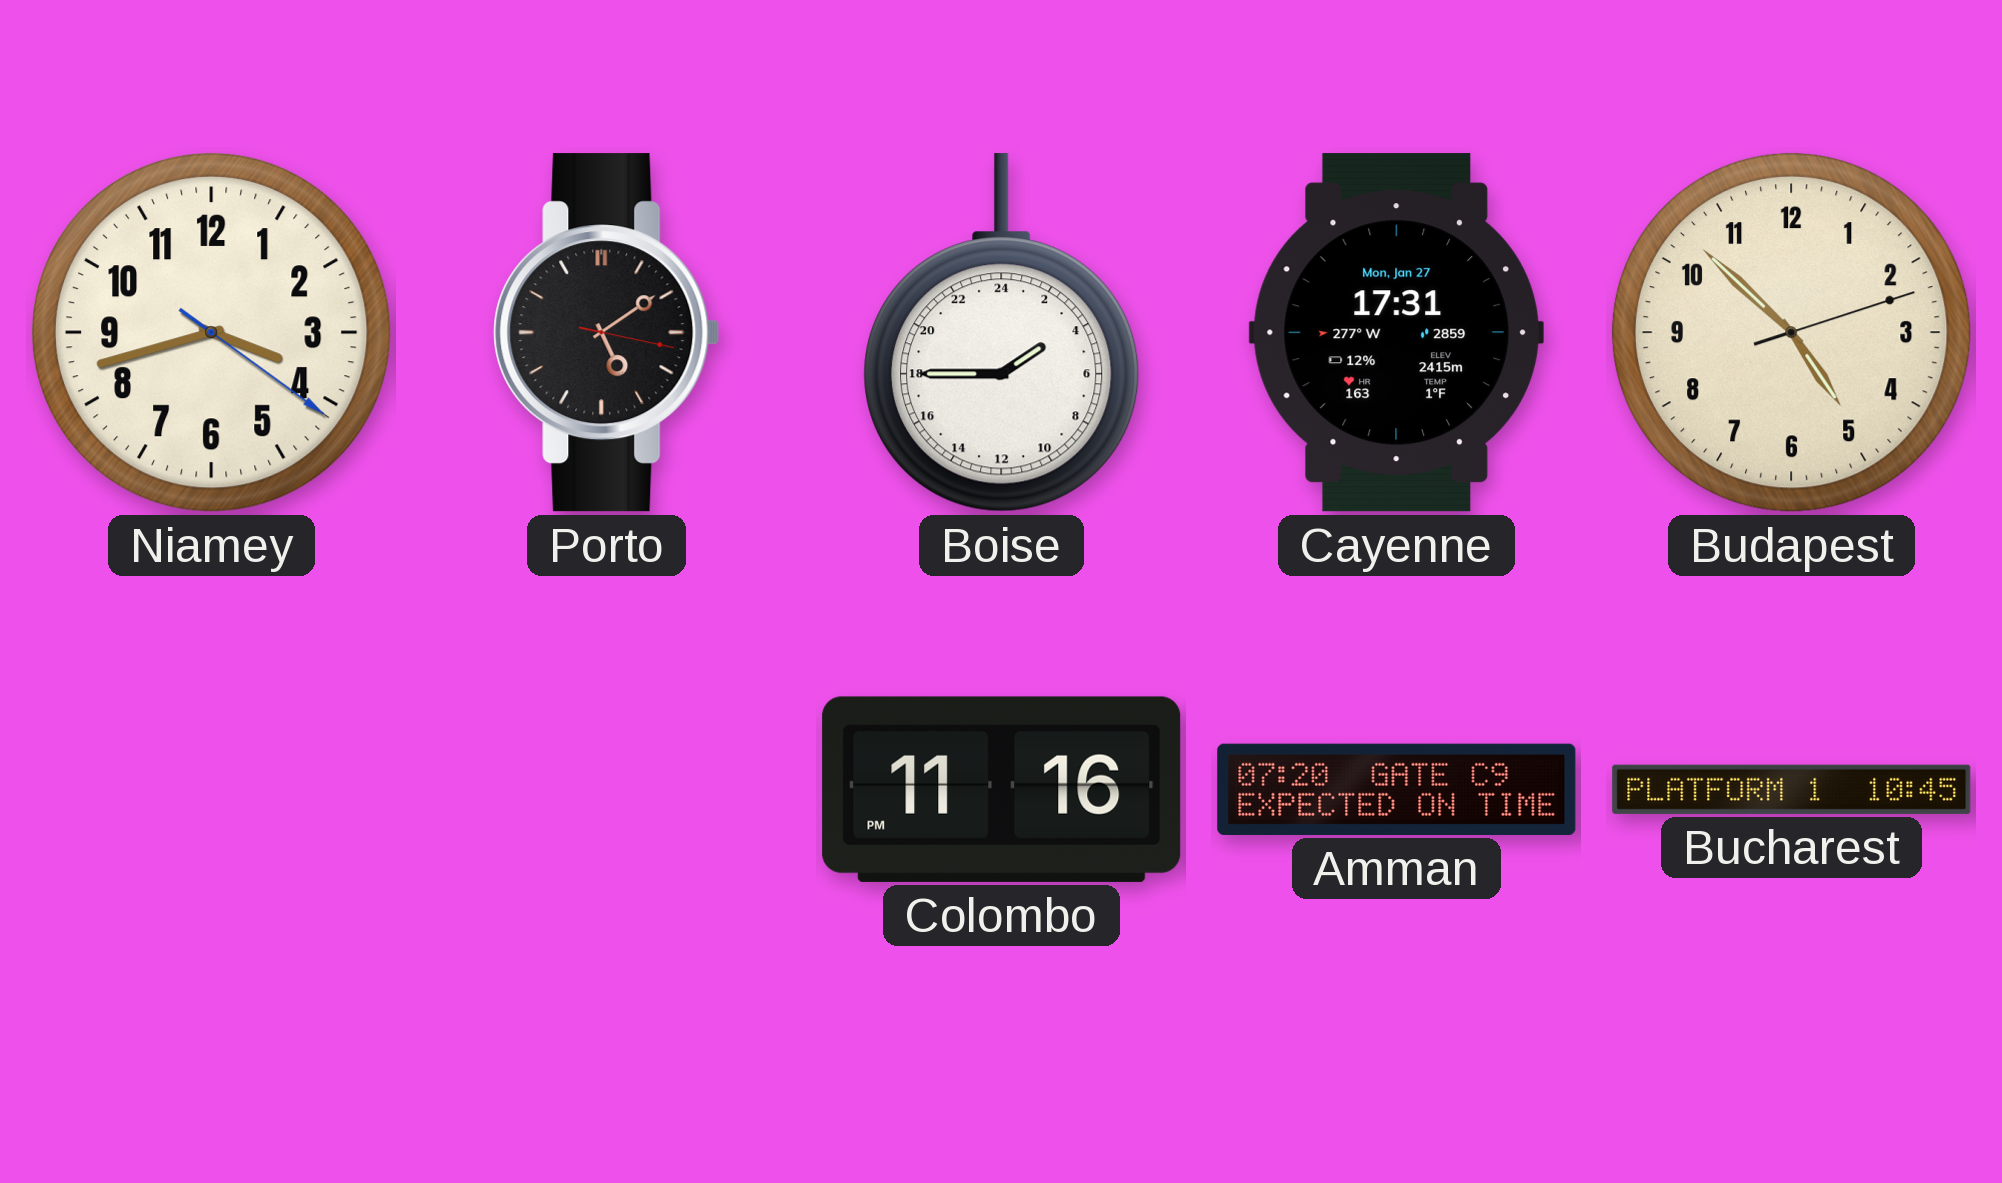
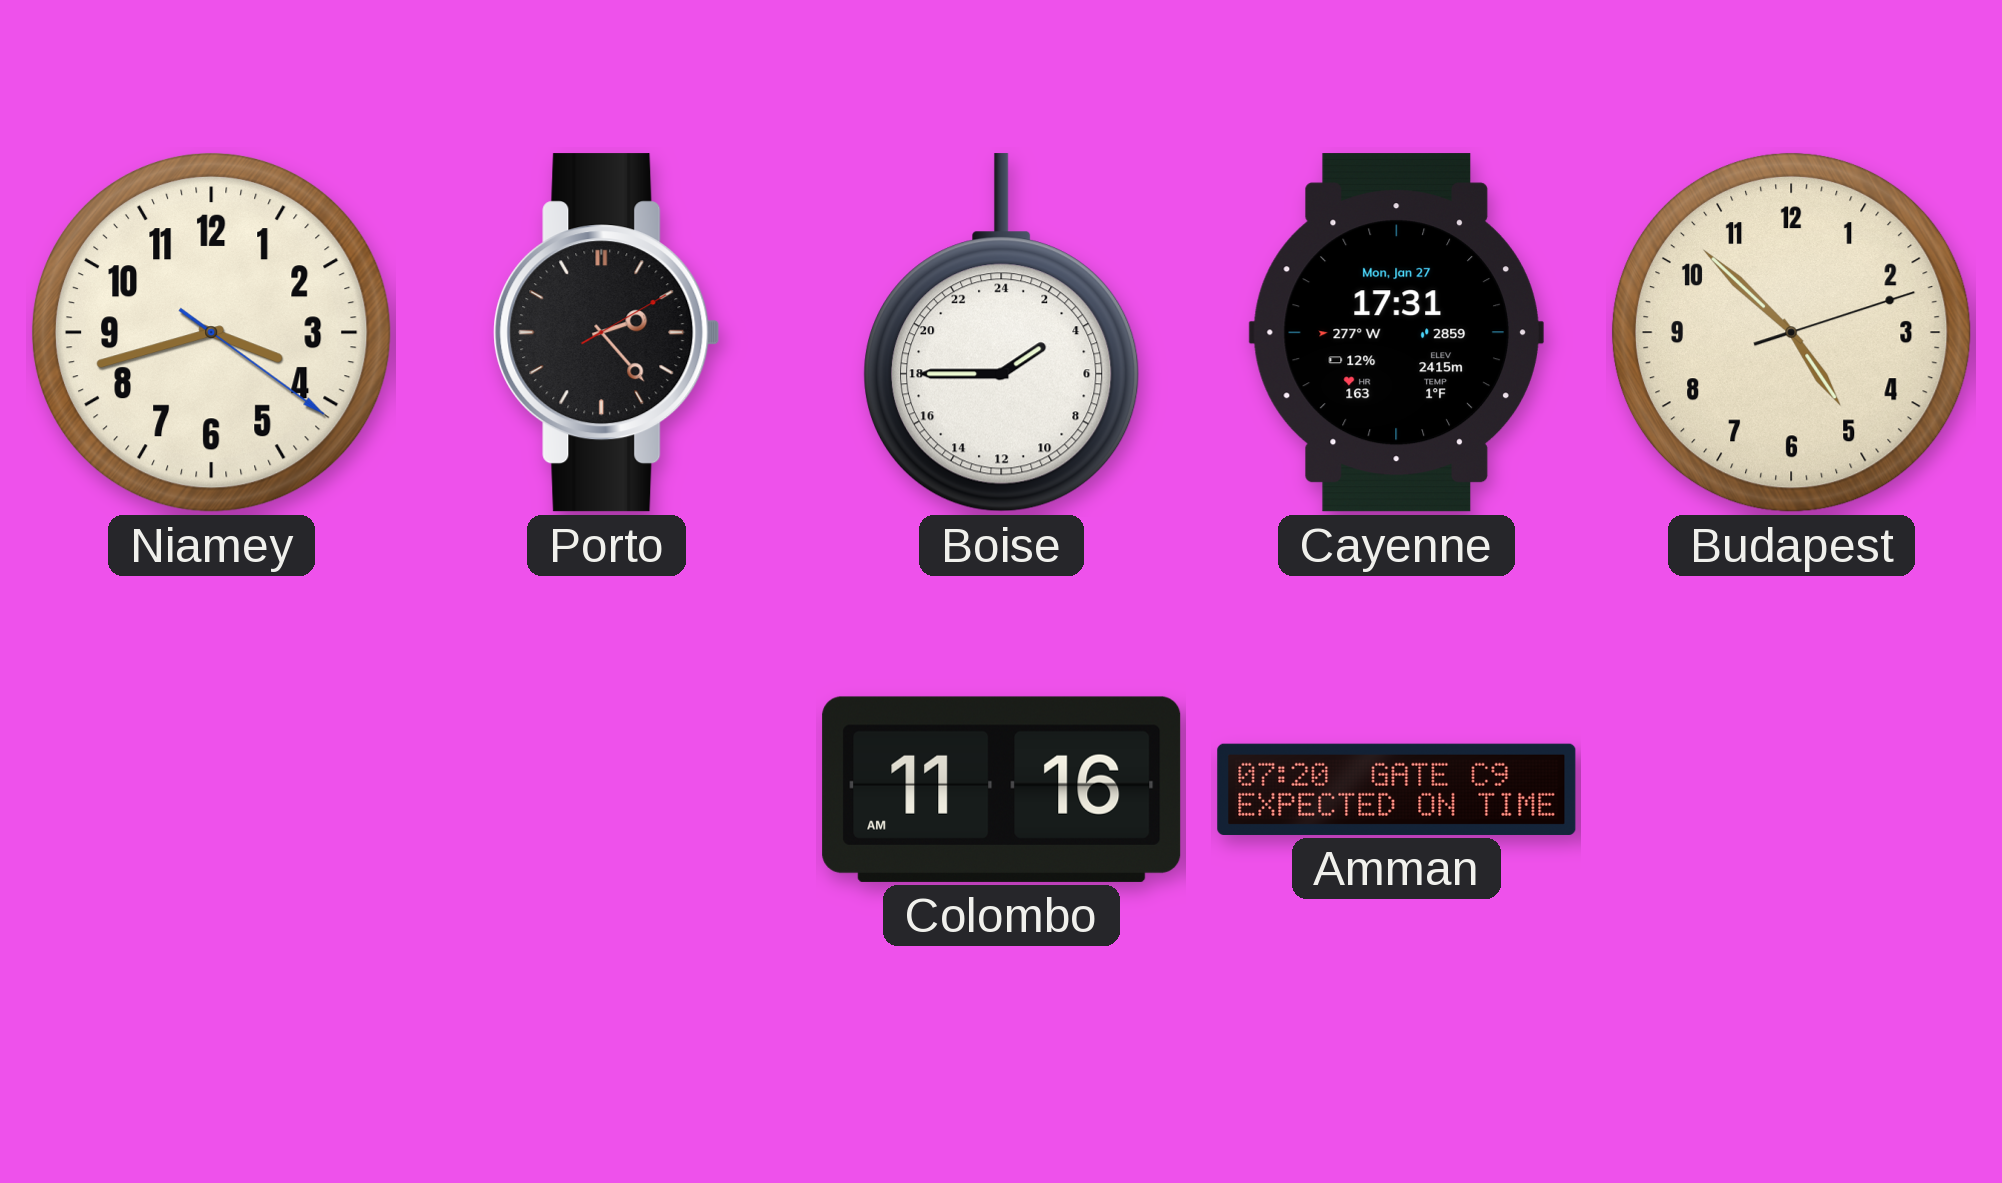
Porto: 5:09 -> 2:23
Colombo: 11:16 PM -> 11:16 AM
Bucharest: 10:45 -> none
